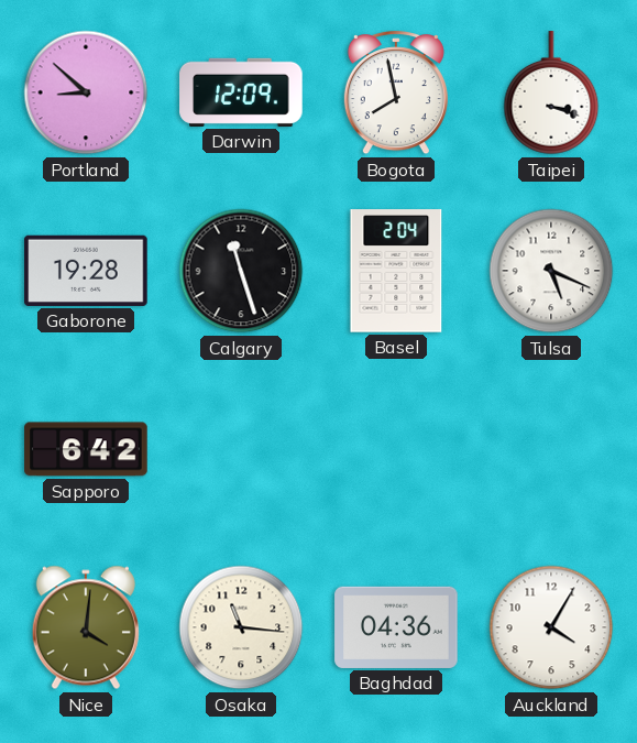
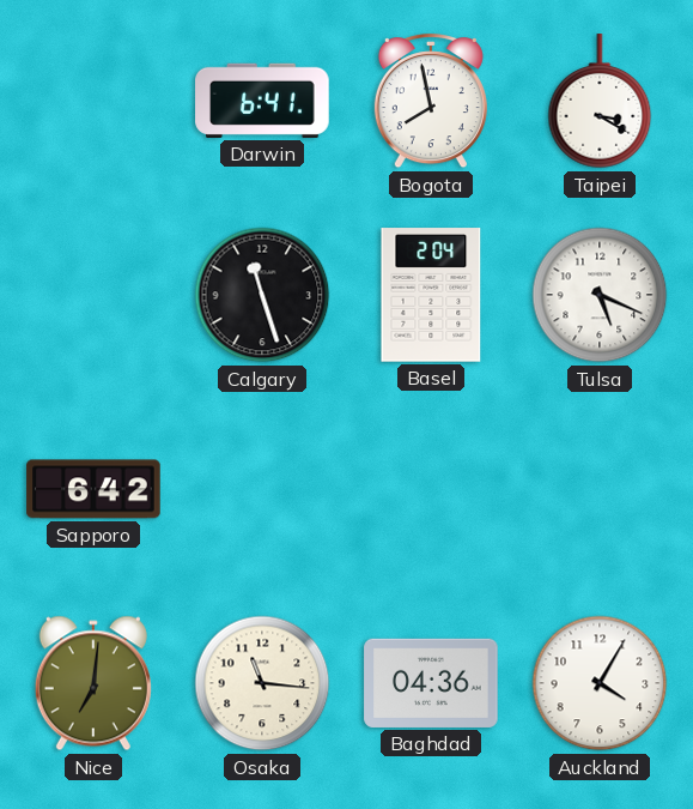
Portland: 8:52 -> none
Darwin: 12:09 -> 6:41
Taipei: 3:18 -> 3:20
Gaborone: 19:28 -> none
Nice: 4:01 -> 7:01
